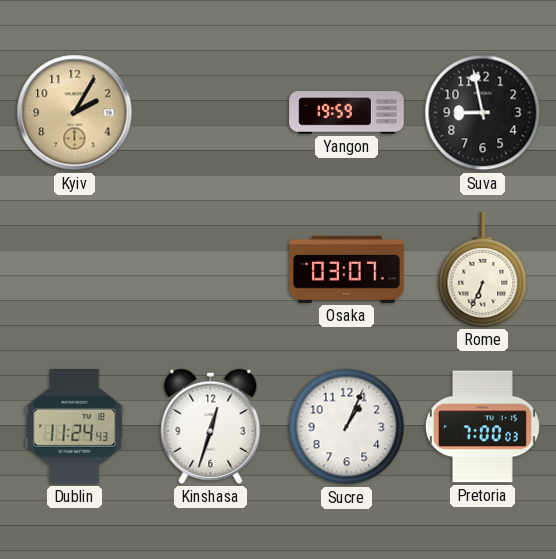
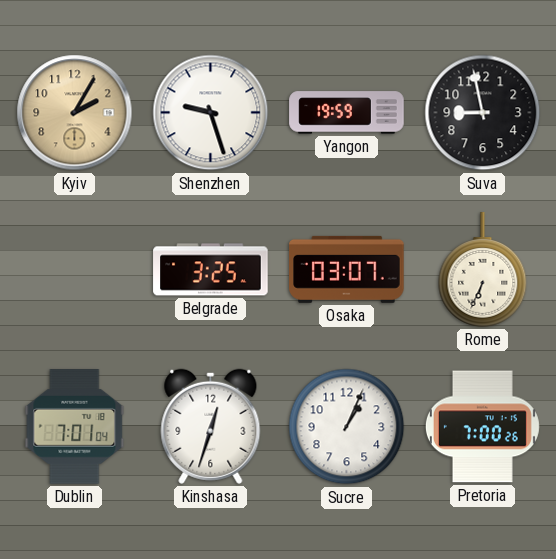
Shenzhen: none -> 9:27
Belgrade: none -> 3:25
Dublin: 11:24 -> 7:01
Pretoria: 7:00:03 -> 7:00:26
